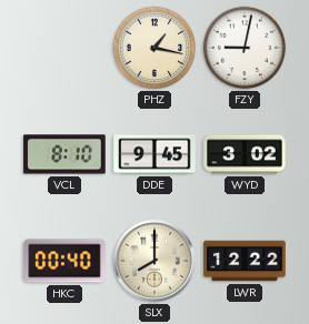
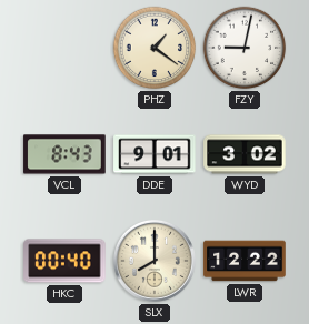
PHZ: 1:17 -> 1:21
VCL: 8:10 -> 8:43
DDE: 9:45 -> 9:01
